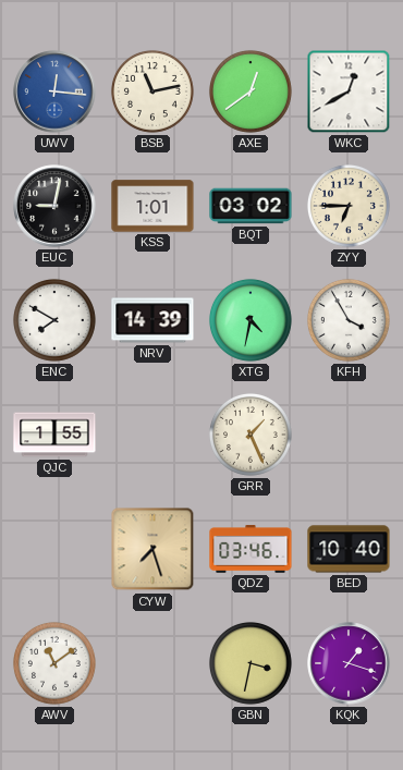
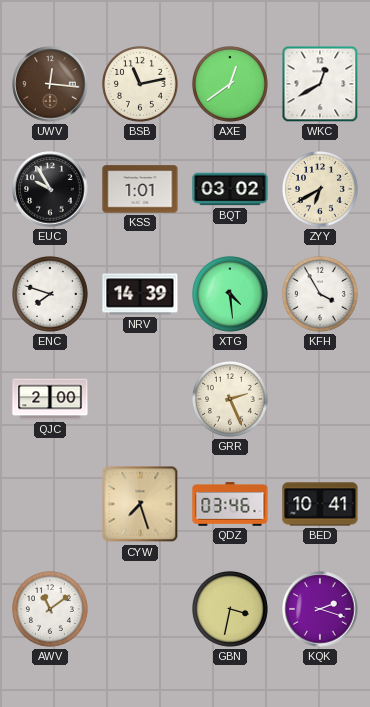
UWV dial: blue -> brown
EUC: 9:02 -> 9:55
ZYY: 6:45 -> 6:40
ENC: 7:50 -> 7:48
XTG: 4:32 -> 4:29
QJC: 1:55 -> 2:00
GRR: 1:26 -> 2:26
BED: 10:40 -> 10:41
KQK: 1:18 -> 2:18
